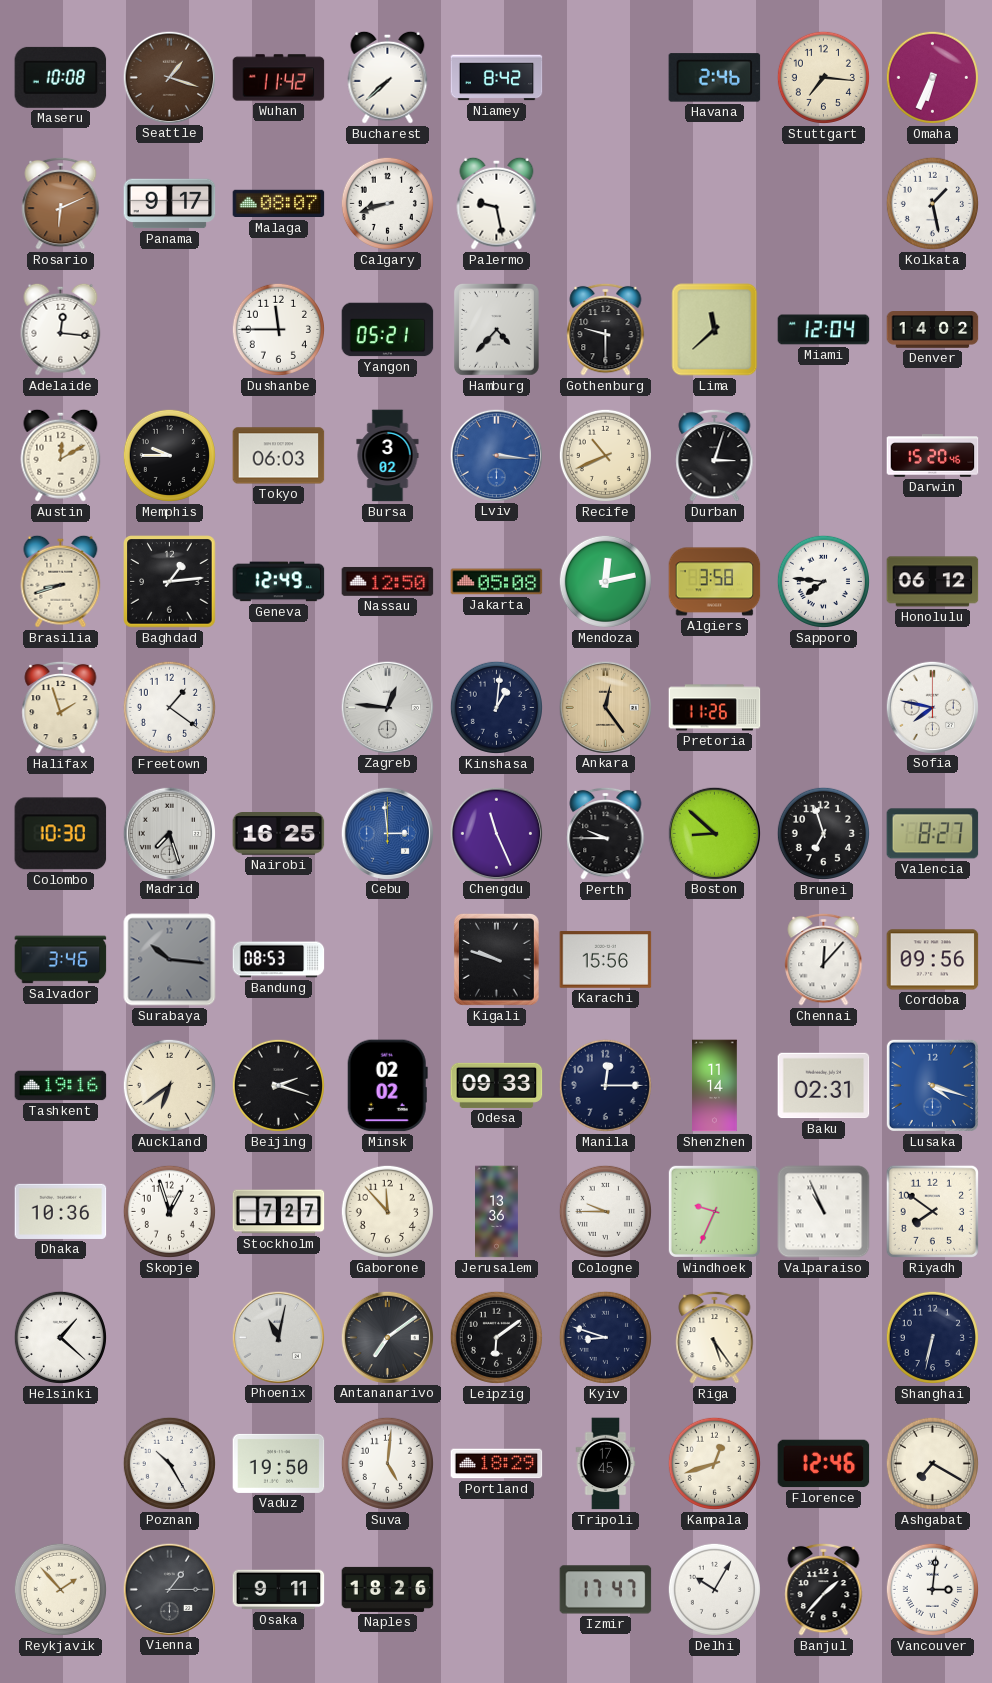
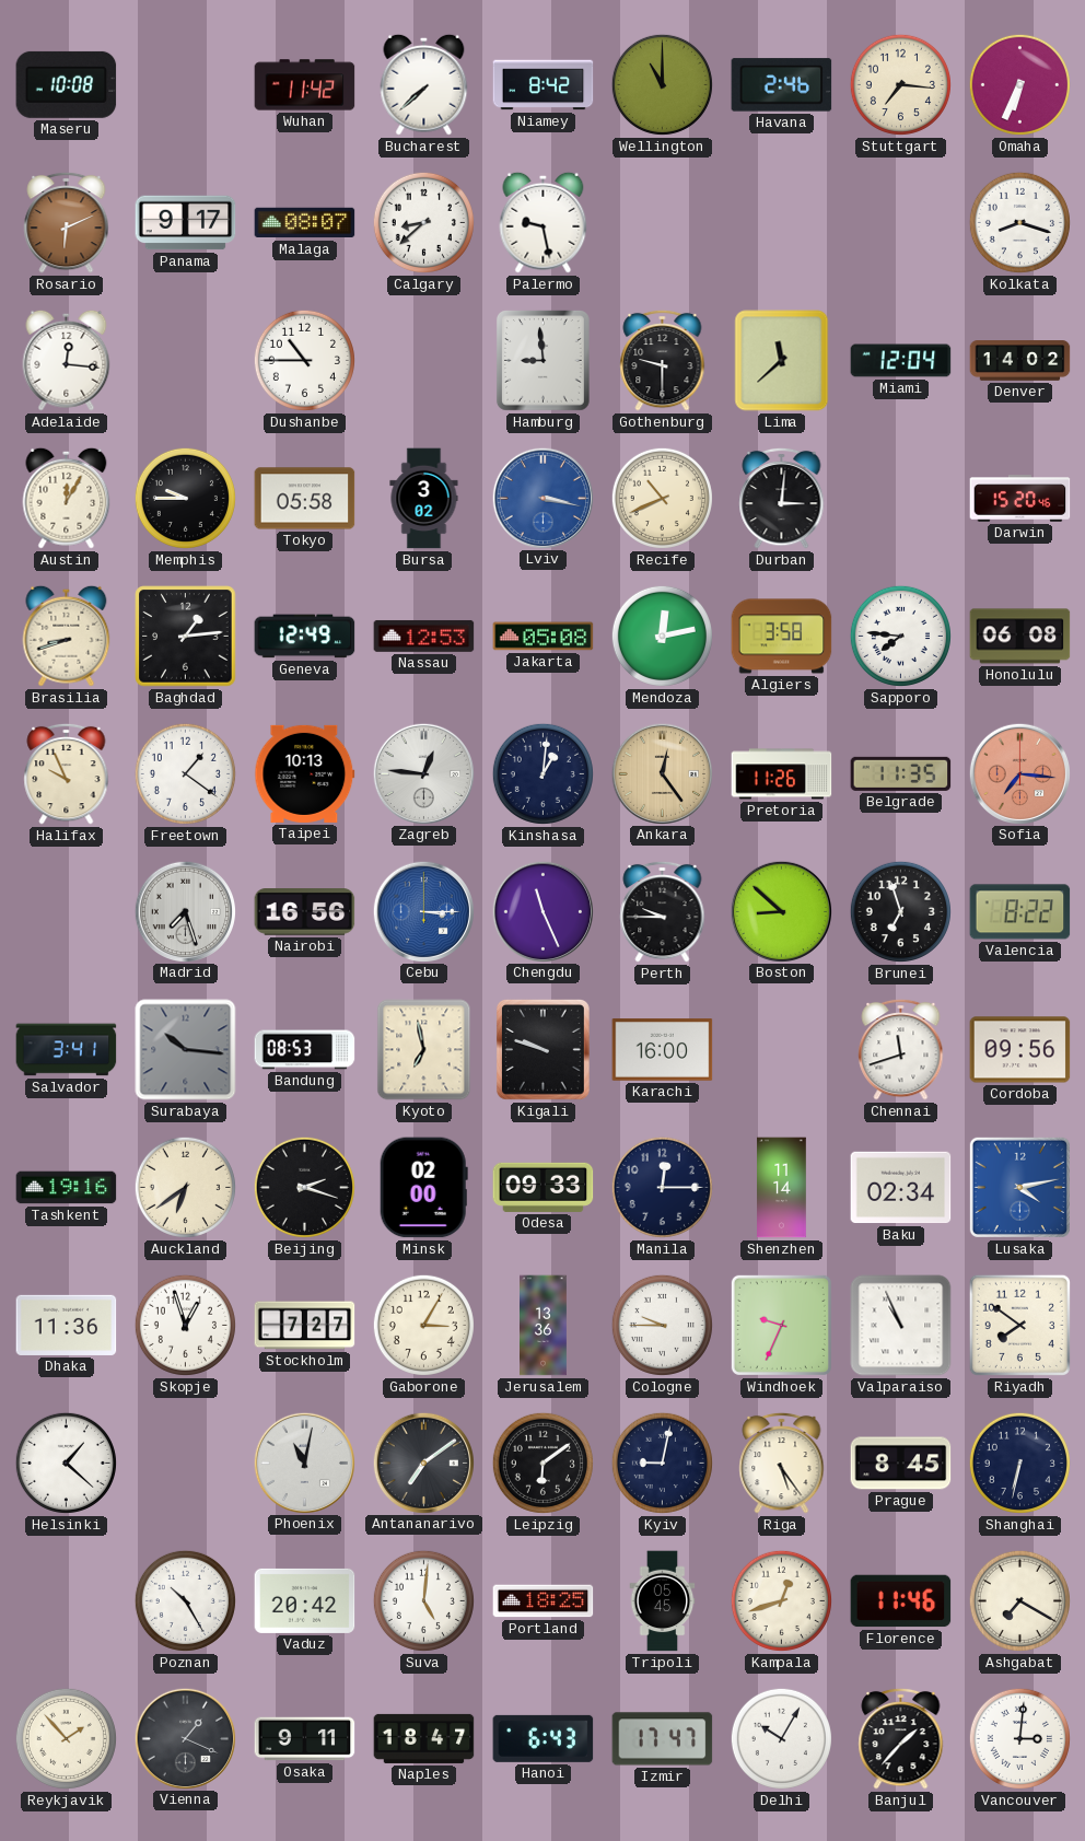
Seattle: 1:18 -> none
Wellington: none -> 11:00
Calgary: 8:42 -> 8:38
Kolkata: 1:28 -> 8:18
Dushanbe: 11:45 -> 10:45
Yangon: 05:21 -> none
Hamburg: 4:37 -> 8:59
Austin: 12:10 -> 12:05
Tokyo: 06:03 -> 05:58
Lviv: 3:16 -> 3:17
Durban: 3:03 -> 3:01
Nassau: 12:50 -> 12:53
Honolulu: 06:12 -> 06:08
Halifax: 1:57 -> 9:56
Taipei: none -> 10:13
Belgrade: none -> 11:35
Sofia: 7:47 -> 7:16
Sofia dial: white -> salmon
Colombo: 10:30 -> none
Nairobi: 16:25 -> 16:56
Cebu: 2:59 -> 3:15
Valencia: 8:27 -> 8:22
Salvador: 3:46 -> 3:41
Kyoto: none -> 6:58
Karachi: 15:56 -> 16:00
Chennai: 12:07 -> 11:42
Minsk: 02:02 -> 02:00
Baku: 02:31 -> 02:34
Lusaka: 4:18 -> 4:13
Dhaka: 10:36 -> 11:36
Gaborone: 11:53 -> 3:05
Kyiv: 8:48 -> 9:02
Prague: none -> 8:45
Vaduz: 19:50 -> 20:42
Portland: 18:29 -> 18:25
Tripoli: 17:45 -> 05:45
Florence: 12:46 -> 11:46
Vienna: 1:15 -> 1:19
Naples: 18:26 -> 18:47
Hanoi: none -> 6:43
